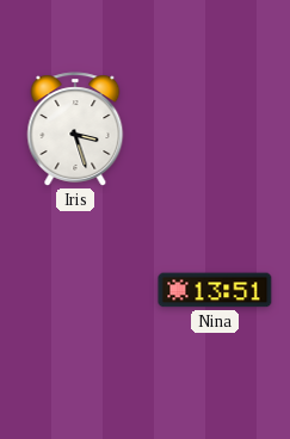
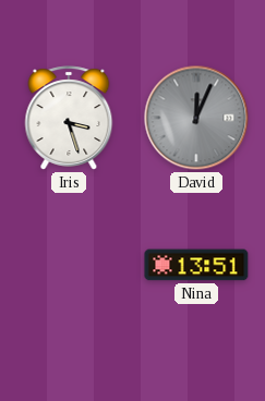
David: none -> 12:04
